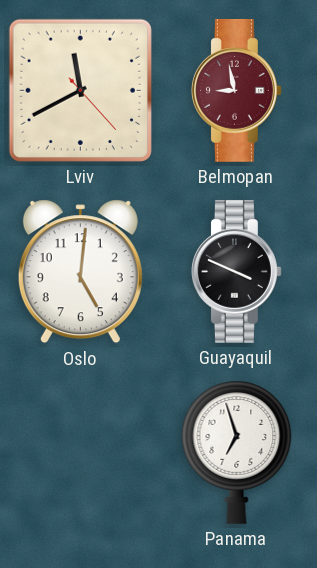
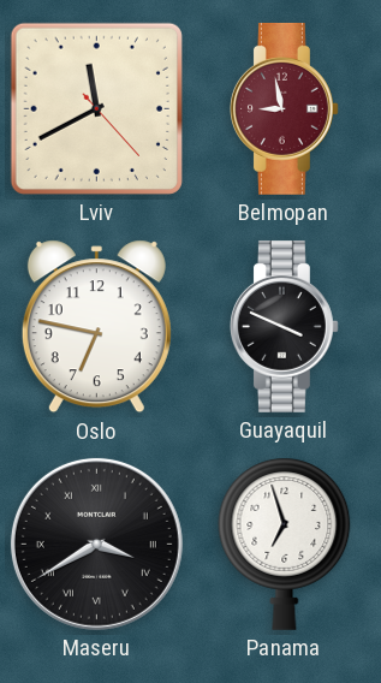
Oslo: 5:01 -> 6:47
Maseru: none -> 3:40
